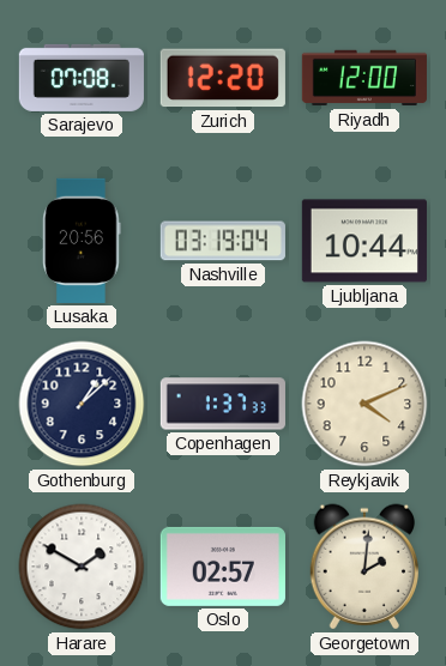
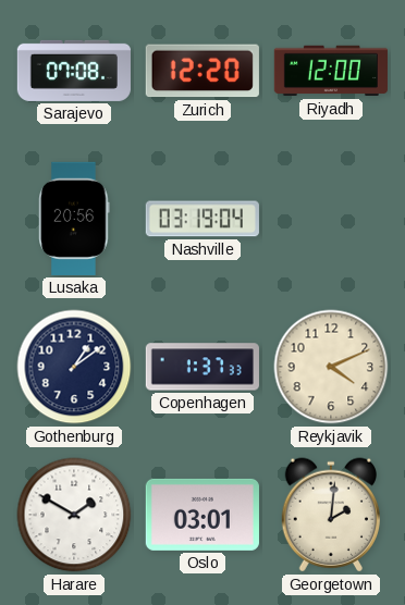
Ljubljana: 10:44 -> none
Gothenburg: 1:08 -> 1:09
Oslo: 02:57 -> 03:01
